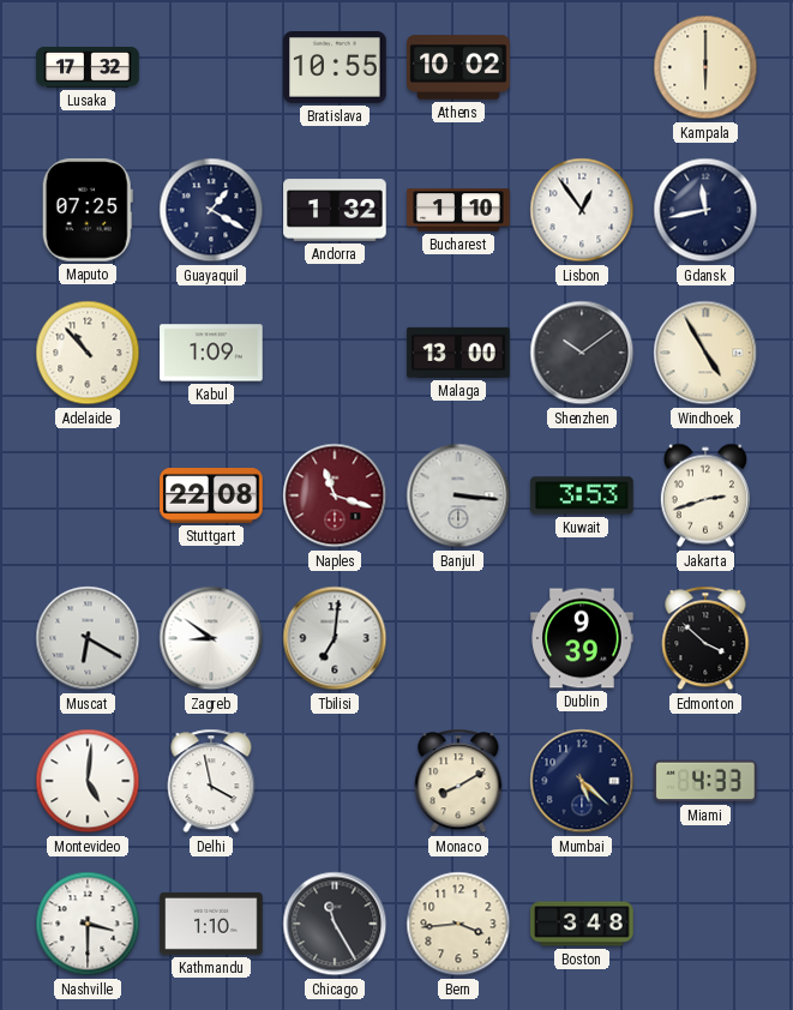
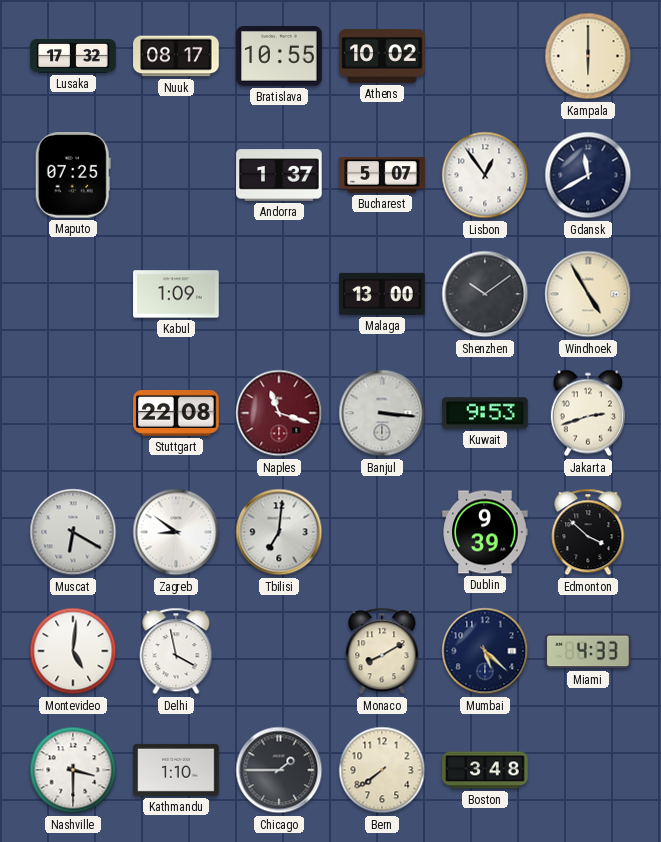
Nuuk: none -> 08:17
Guayaquil: 1:20 -> none
Andorra: 1:32 -> 1:37
Bucharest: 1:10 -> 5:07
Gdansk: 11:43 -> 11:40
Adelaide: 10:53 -> none
Kuwait: 3:53 -> 9:53
Chicago: 11:25 -> 1:45
Bern: 3:44 -> 7:39
